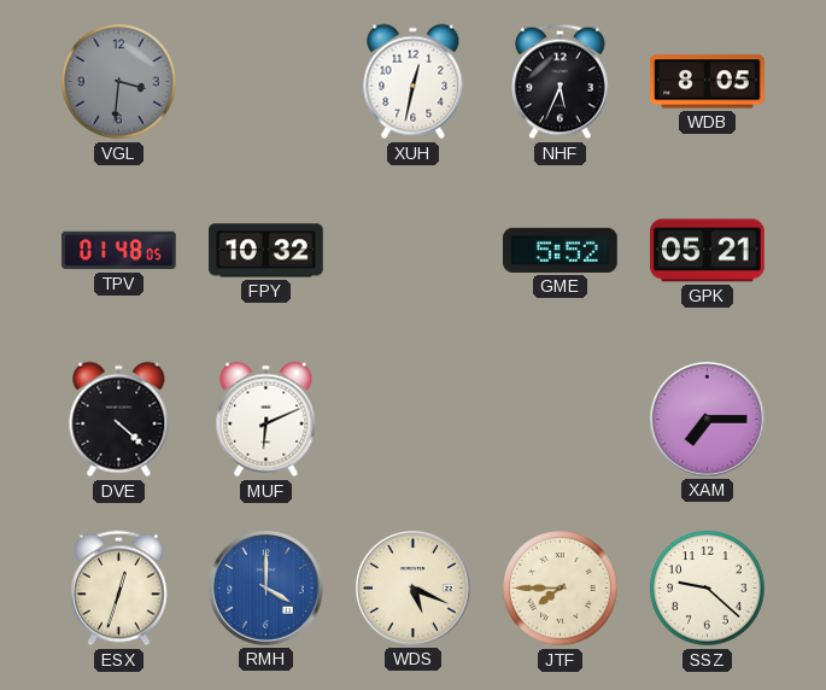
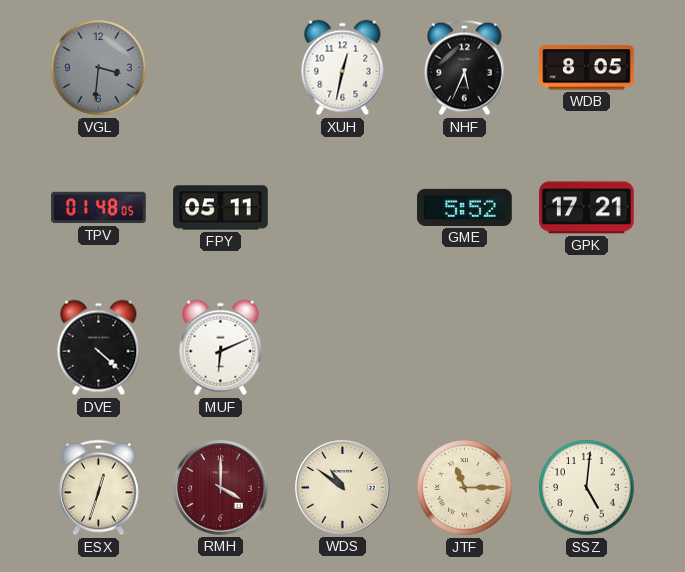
FPY: 10:32 -> 05:11
GPK: 05:21 -> 17:21
XAM: 7:15 -> none
RMH dial: blue -> burgundy
WDS: 5:19 -> 10:51
JTF: 7:45 -> 11:15
SSZ: 9:22 -> 5:01
